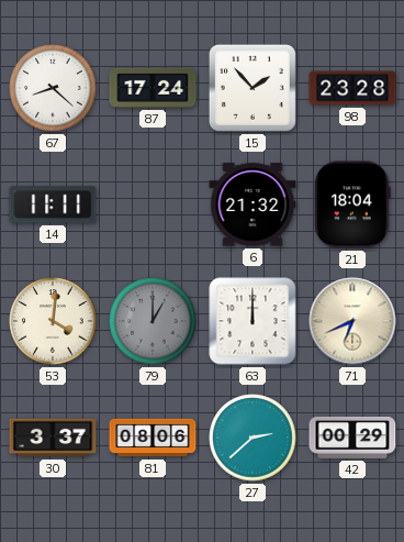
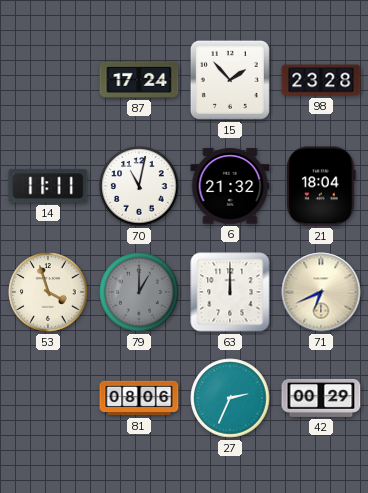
67: 8:22 -> none
70: none -> 11:02
53: 4:01 -> 3:57
30: 3:37 -> none
27: 2:38 -> 2:34
